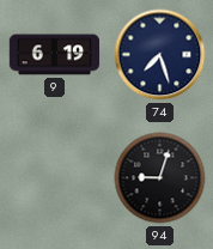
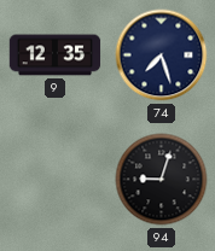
9: 6:19 -> 12:35
